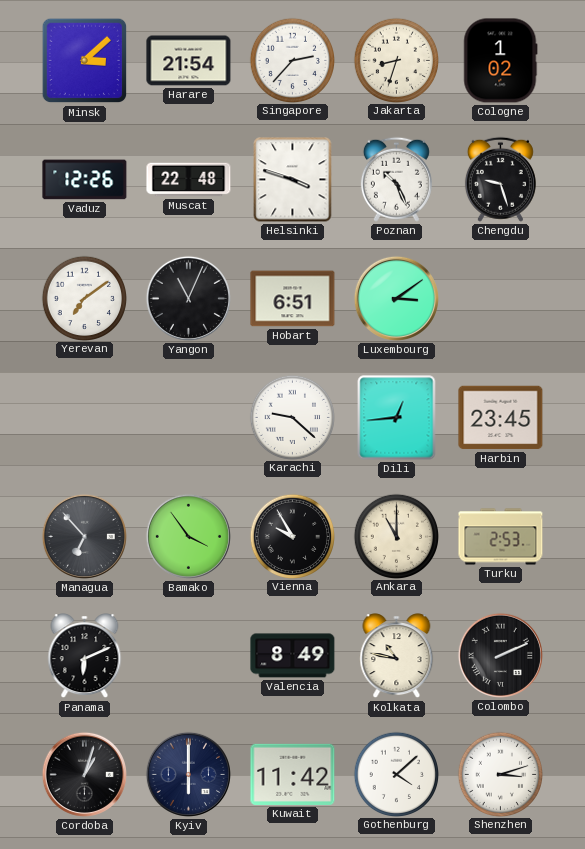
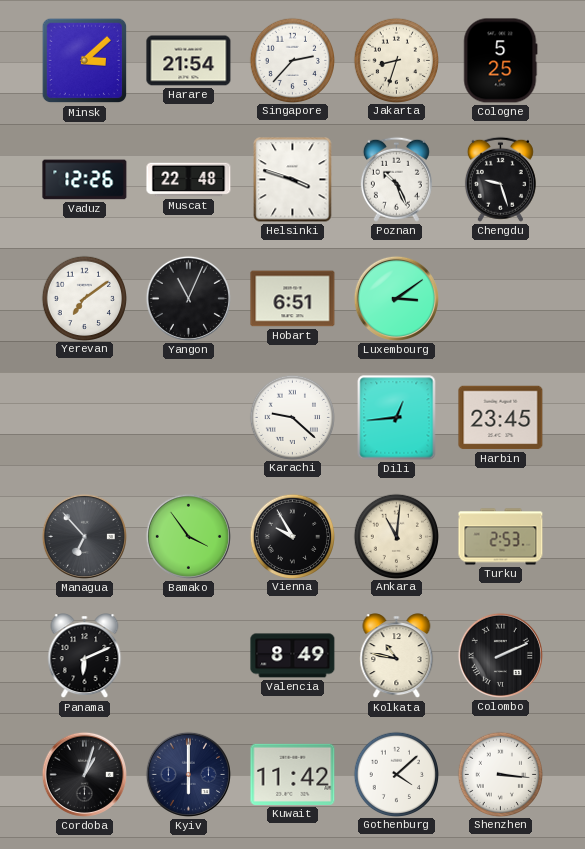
Cologne: 1:02 -> 5:25
Ankara: 11:00 -> 11:01
Shenzhen: 3:12 -> 3:16
